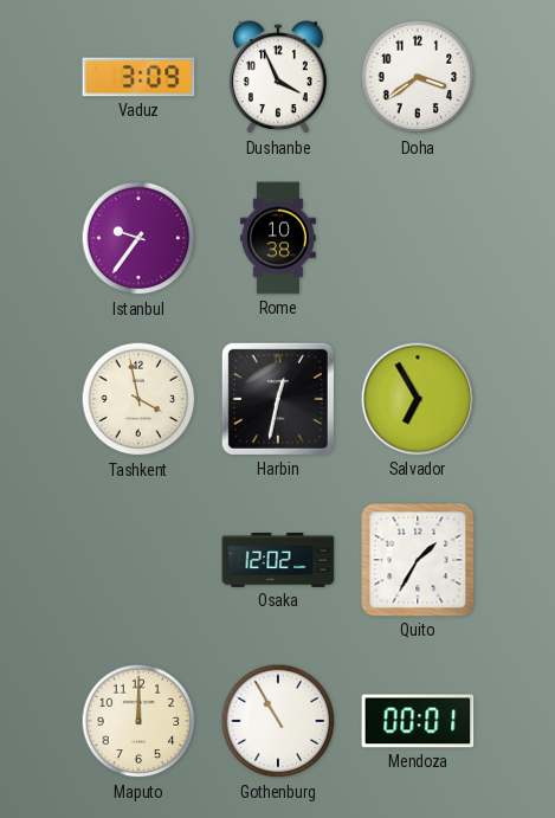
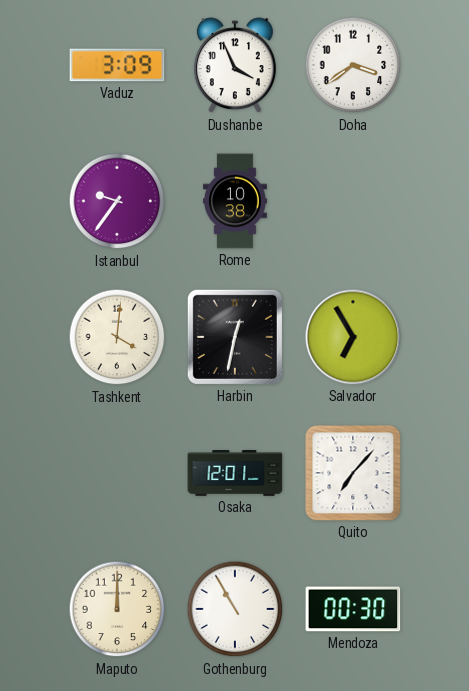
Tashkent: 3:58 -> 4:01
Osaka: 12:02 -> 12:01
Quito: 1:35 -> 7:07
Mendoza: 00:01 -> 00:30
